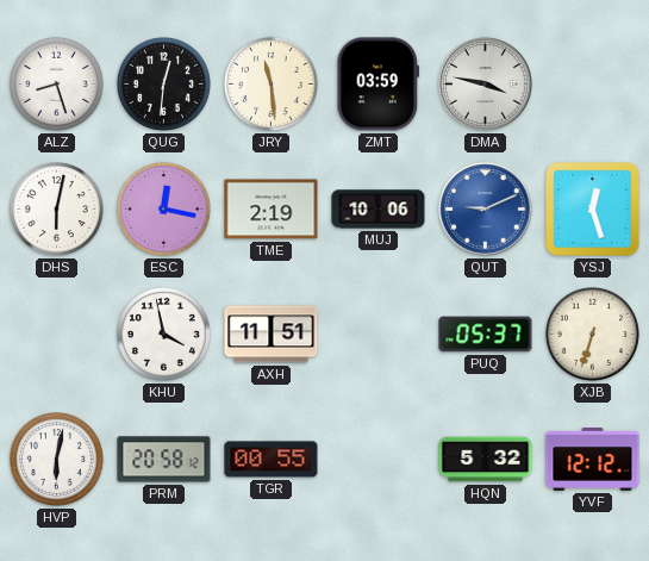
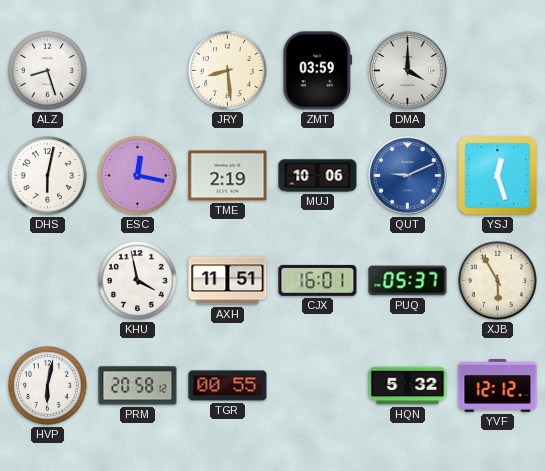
QUG: 12:31 -> none
JRY: 11:29 -> 8:29
DMA: 3:47 -> 4:00
CJX: none -> 16:01
XJB: 6:33 -> 5:55
